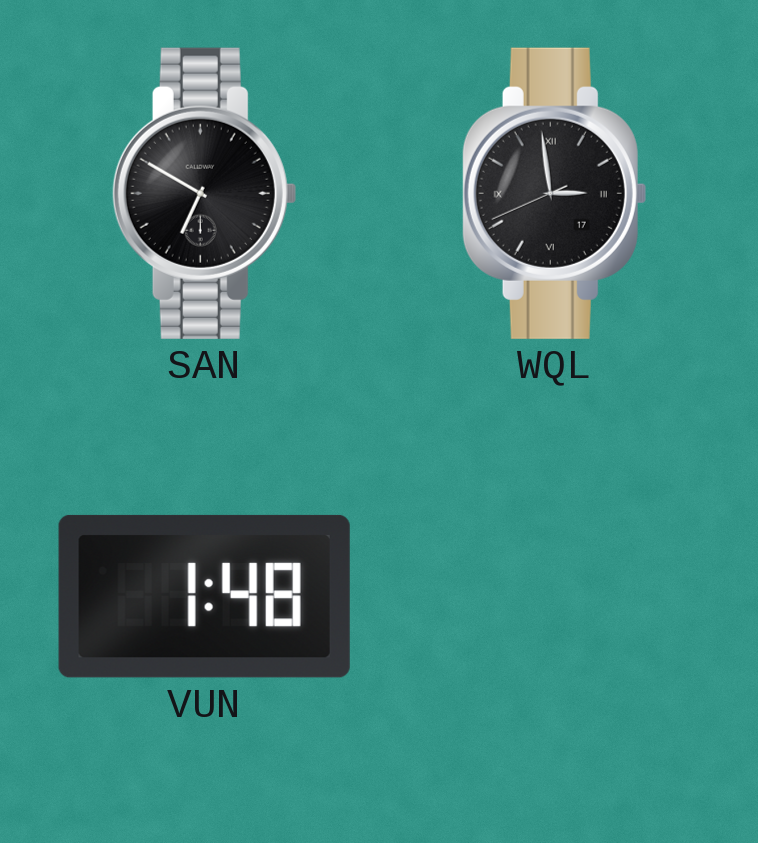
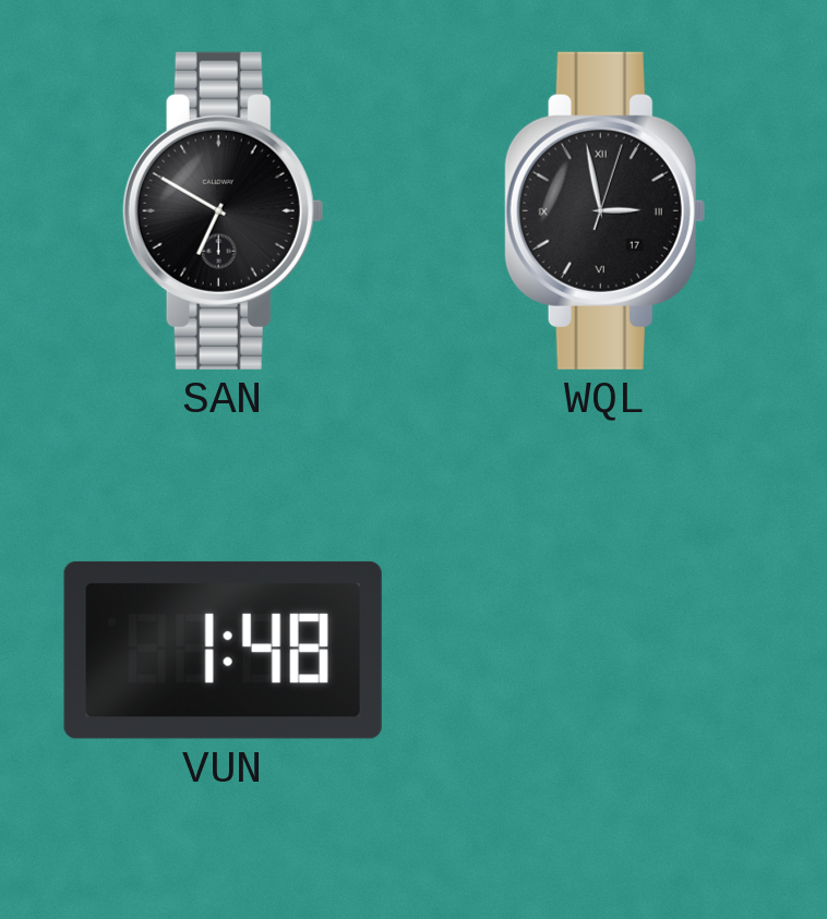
WQL: 2:58:41 -> 2:58:03
